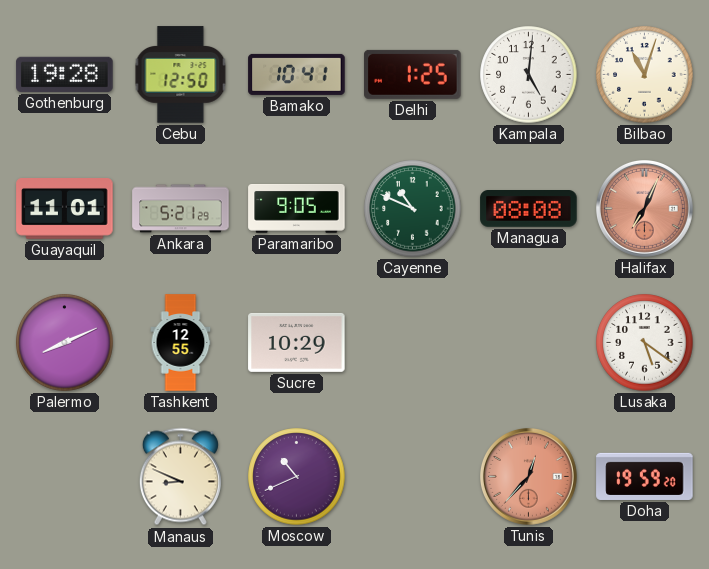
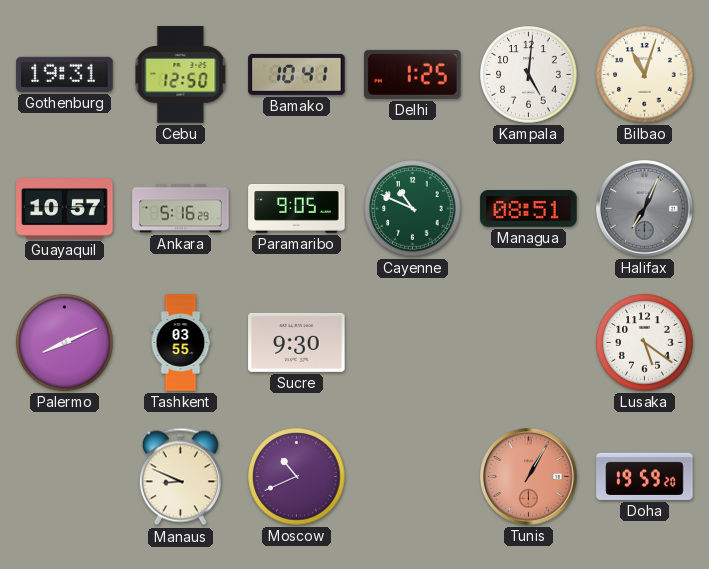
Gothenburg: 19:28 -> 19:31
Guayaquil: 11:01 -> 10:57
Ankara: 5:21 -> 5:16
Managua: 08:08 -> 08:51
Halifax dial: salmon -> grey
Tashkent: 12:55 -> 03:55
Sucre: 10:29 -> 9:30
Tunis: 12:37 -> 1:05
